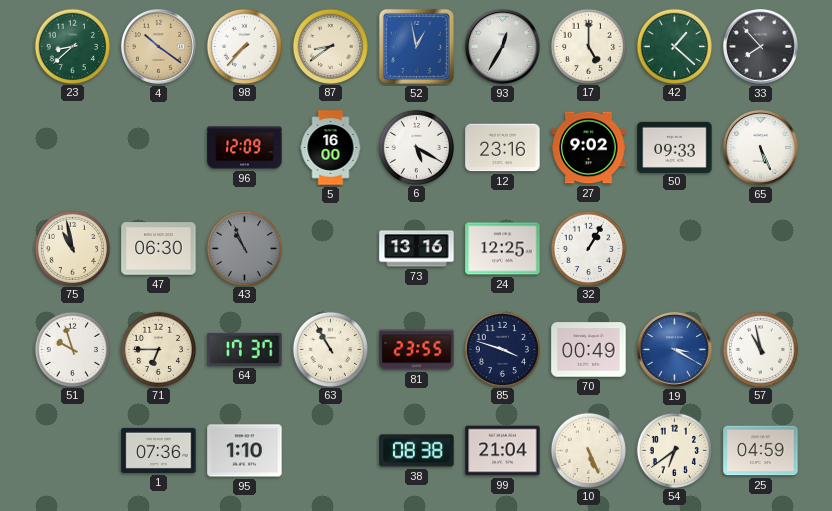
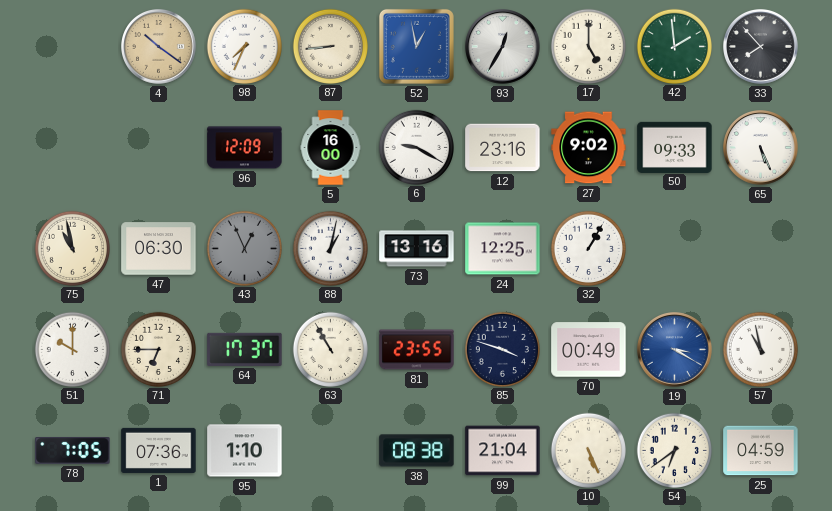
23: 8:38 -> none
98: 7:37 -> 7:34
87: 8:39 -> 8:44
42: 1:22 -> 1:59
6: 5:20 -> 9:20
43: 10:56 -> 12:56
88: none -> 1:02
51: 9:57 -> 10:00
78: none -> 7:05
